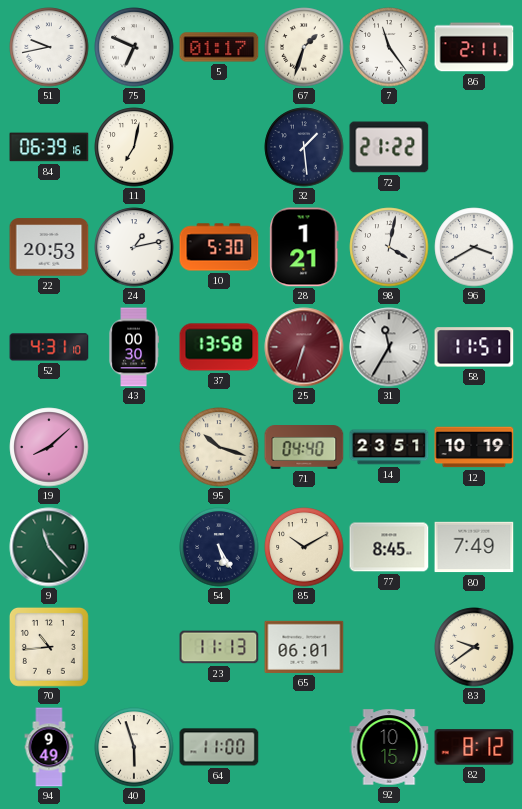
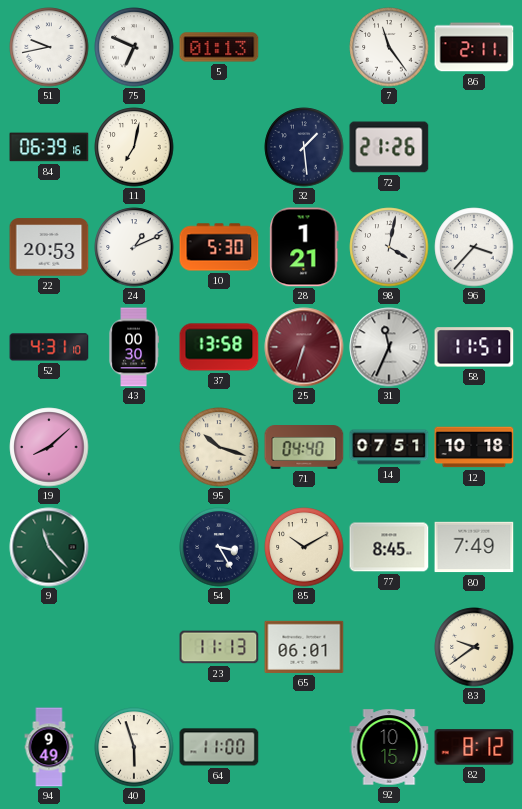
5: 01:17 -> 01:13
67: 1:33 -> none
72: 21:22 -> 21:26
24: 1:13 -> 1:11
96: 3:40 -> 3:37
31: 11:35 -> 11:34
14: 23:51 -> 07:51
12: 10:19 -> 10:18
54: 5:25 -> 3:25
70: 10:44 -> none
